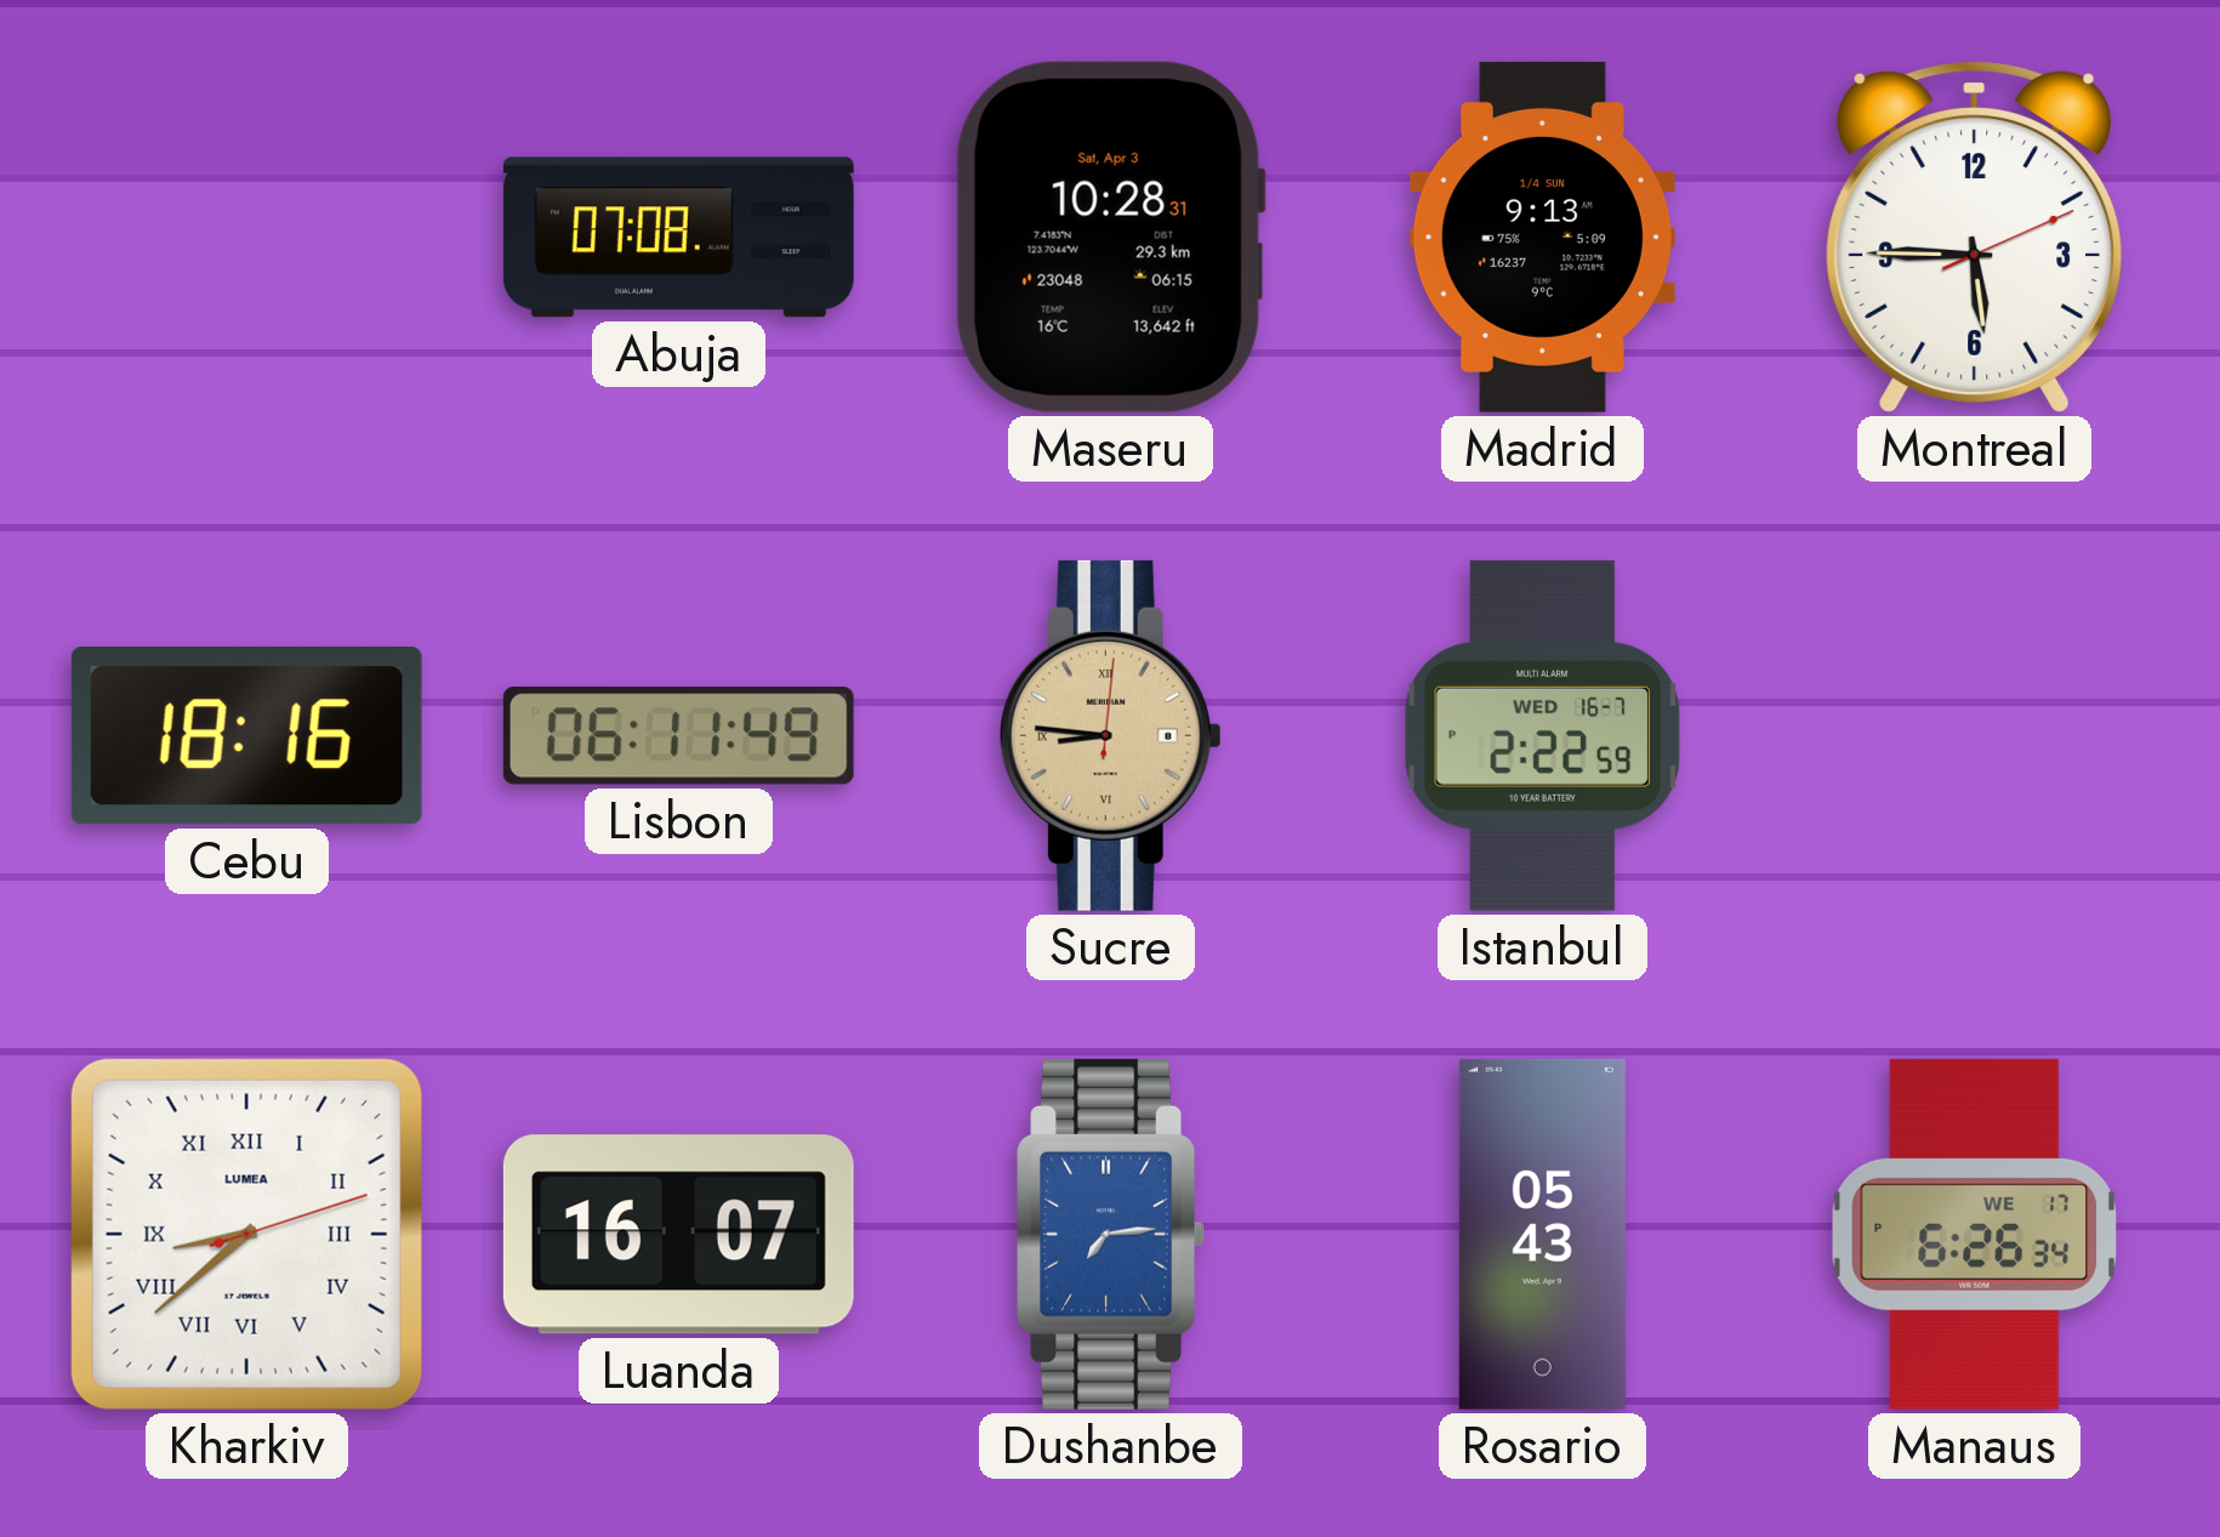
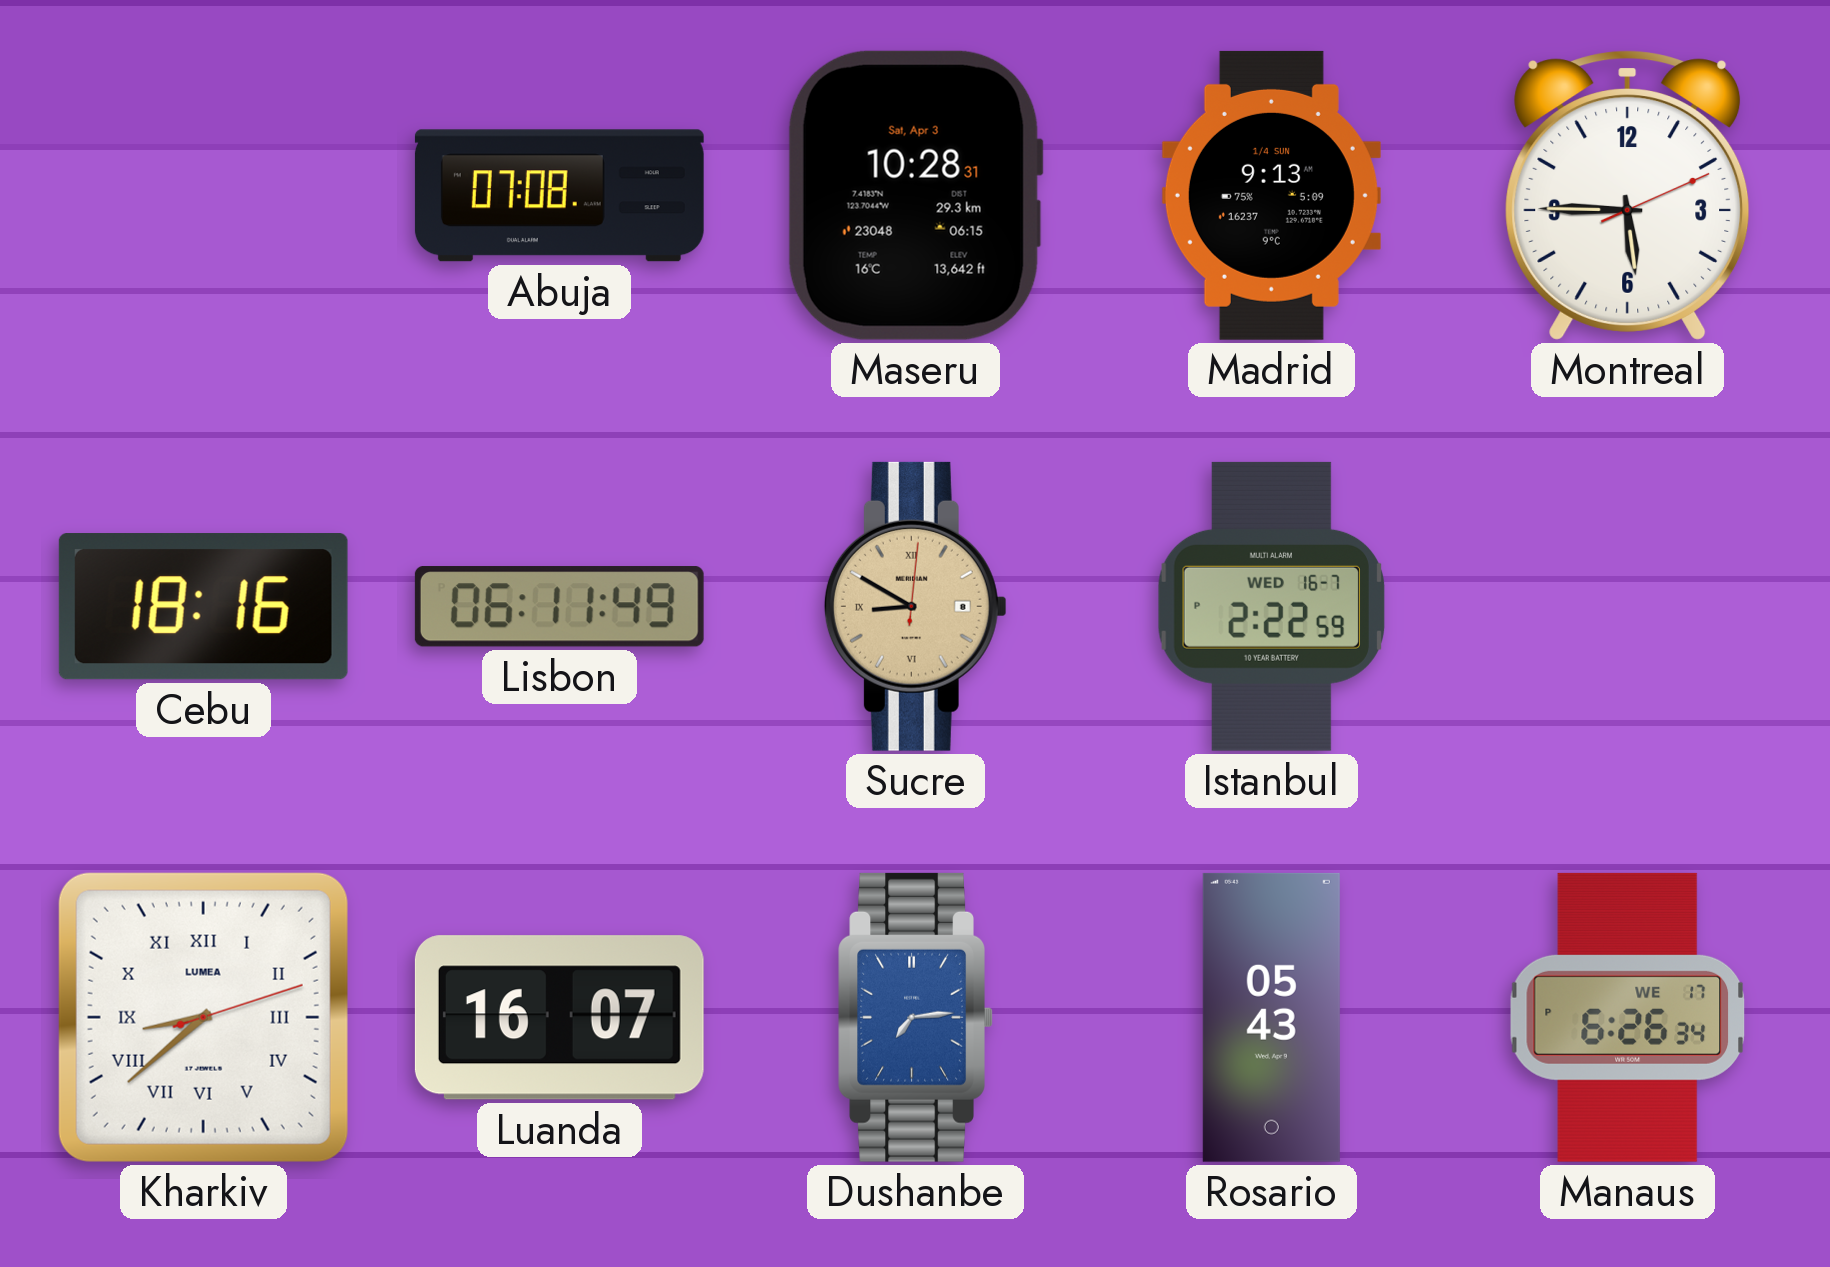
Sucre: 8:46 -> 8:50
